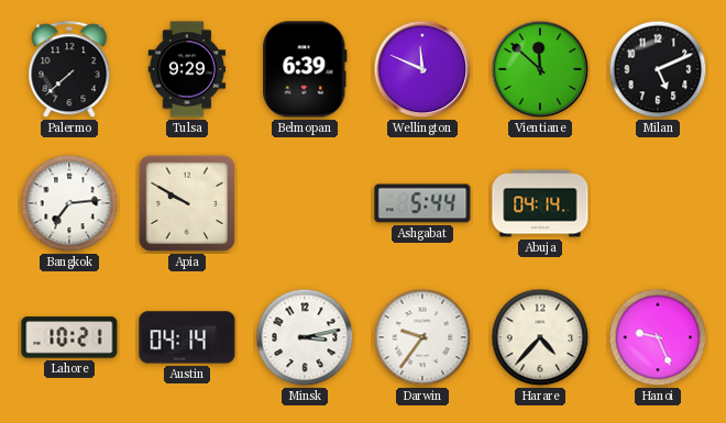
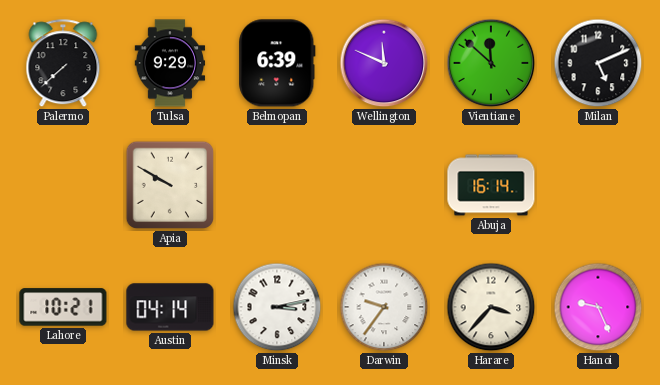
Bangkok: 7:14 -> none
Ashgabat: 5:44 -> none
Abuja: 04:14 -> 16:14
Harare: 4:37 -> 3:37
